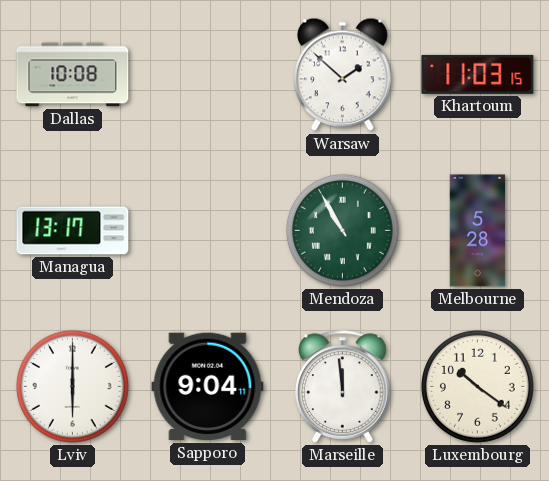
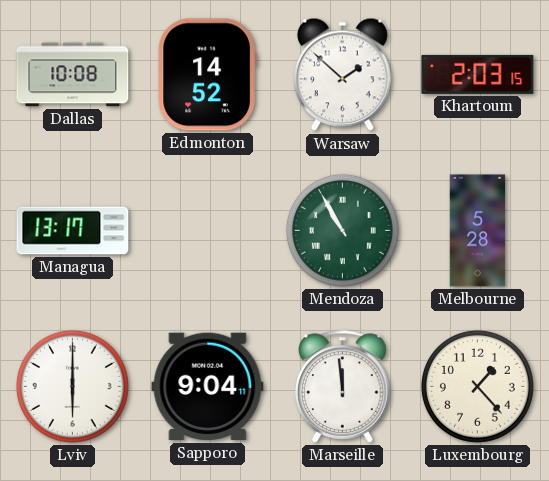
Edmonton: none -> 14:52
Khartoum: 11:03 -> 2:03
Luxembourg: 10:21 -> 1:23
